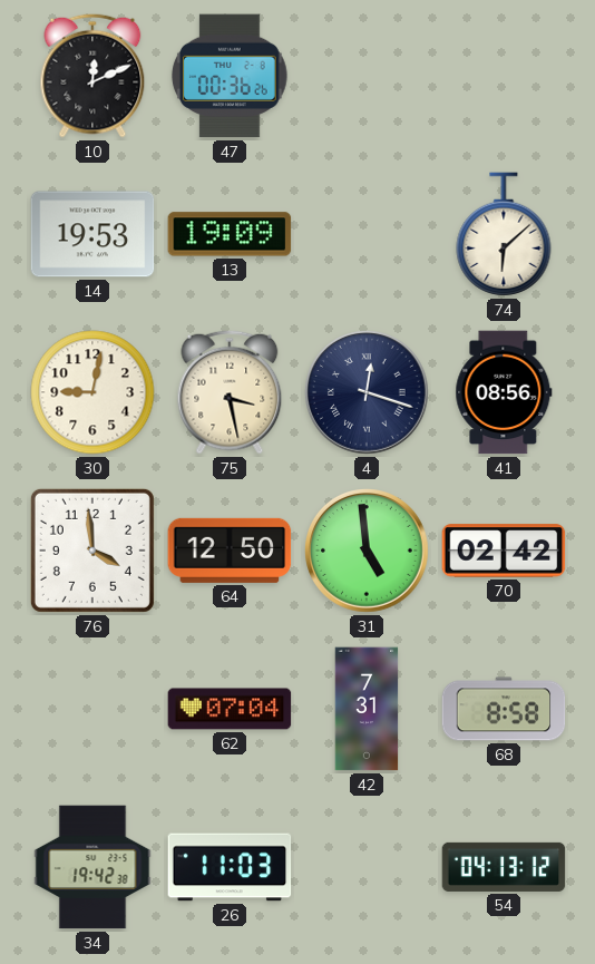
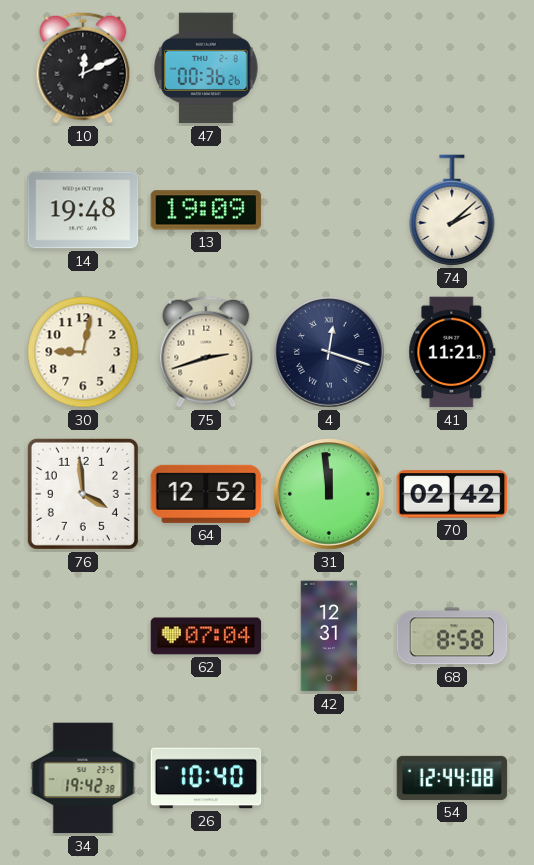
14: 19:53 -> 19:48
74: 6:08 -> 2:08
75: 3:28 -> 2:42
41: 08:56 -> 11:21
64: 12:50 -> 12:52
31: 4:59 -> 11:59
42: 7:31 -> 12:31
26: 11:03 -> 10:40
54: 04:13 -> 12:44
